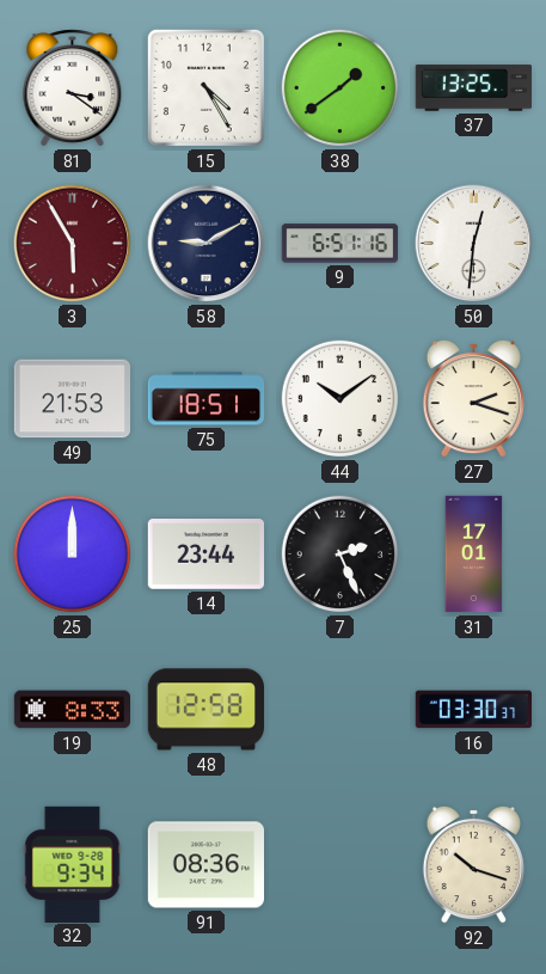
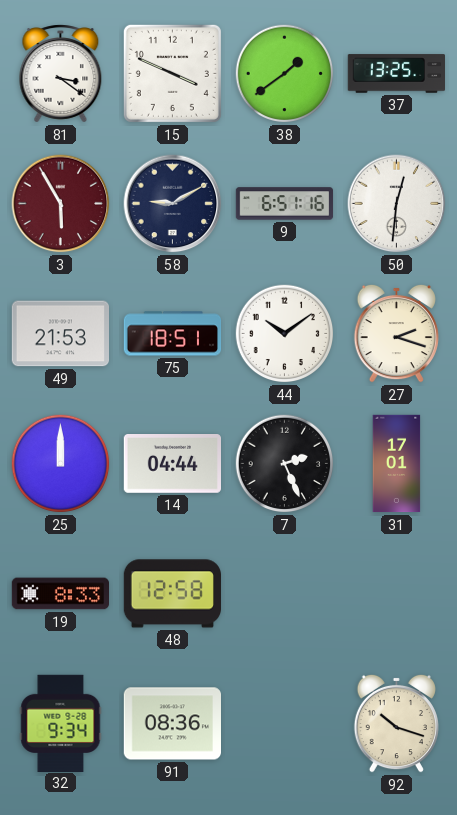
15: 4:25 -> 3:49
14: 23:44 -> 04:44
16: 03:30 -> none
